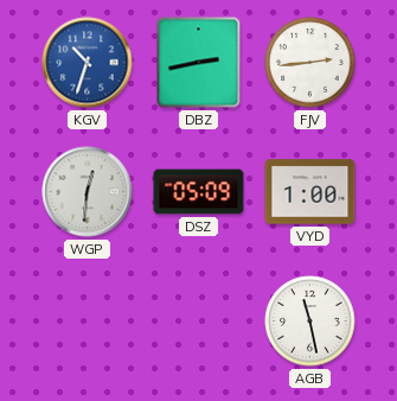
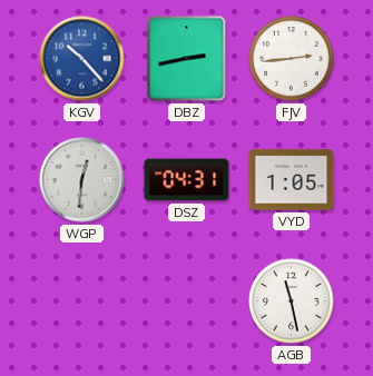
KGV: 10:33 -> 10:23
DSZ: 05:09 -> 04:31
VYD: 1:00 -> 1:05
